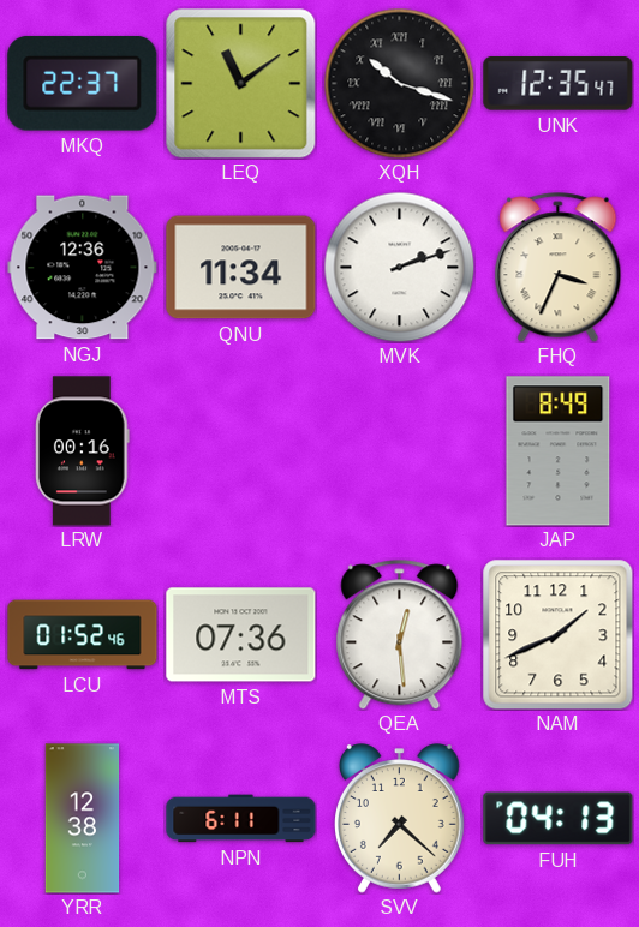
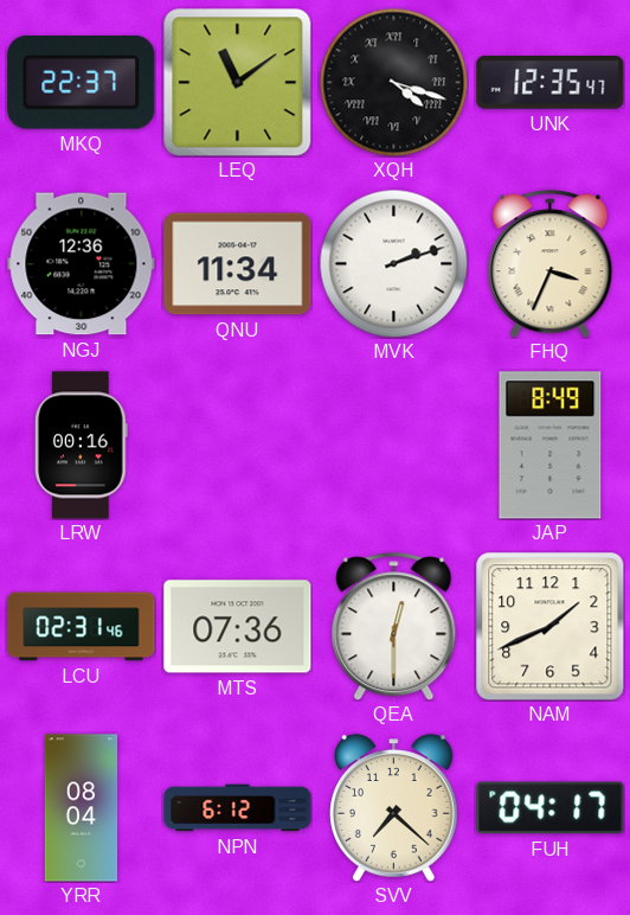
XQH: 10:18 -> 4:18
LCU: 01:52 -> 02:31
QEA: 12:29 -> 12:30
YRR: 12:38 -> 08:04
NPN: 6:11 -> 6:12
FUH: 04:13 -> 04:17
